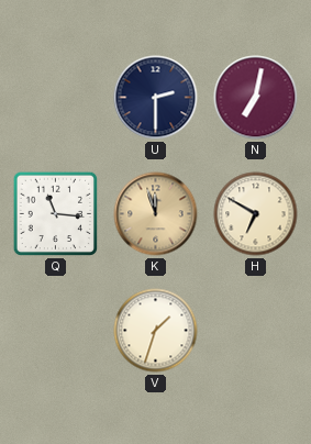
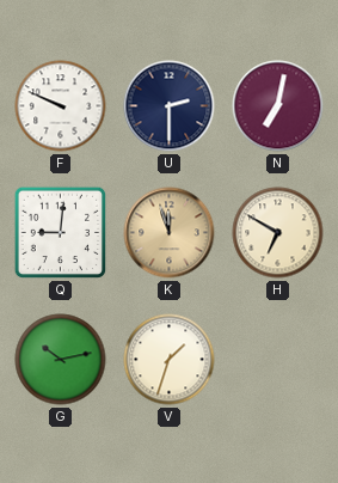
F: none -> 9:49
Q: 11:16 -> 9:01
G: none -> 10:13
